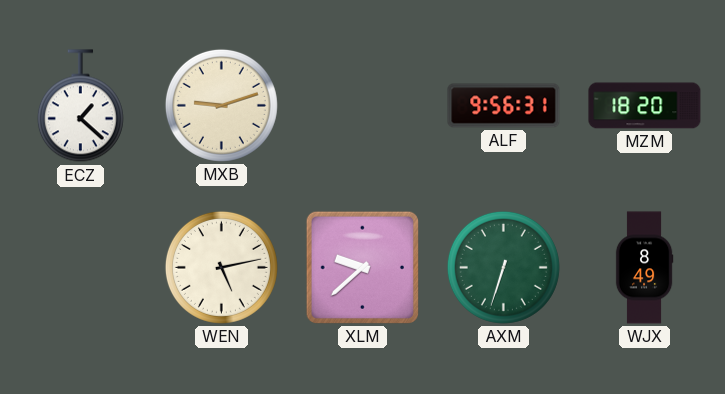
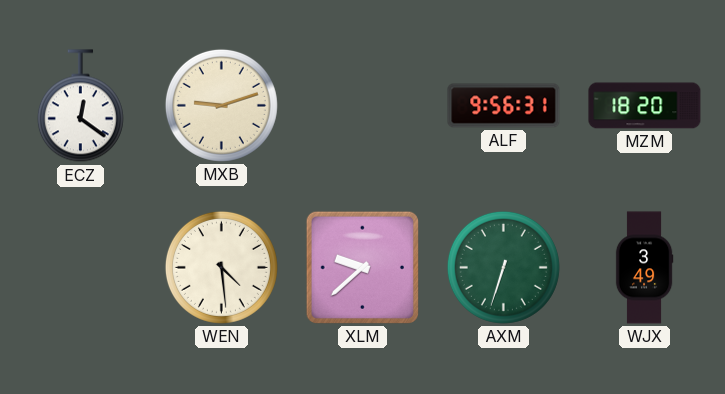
ECZ: 1:22 -> 12:21
WEN: 5:13 -> 4:29
WJX: 8:49 -> 3:49
